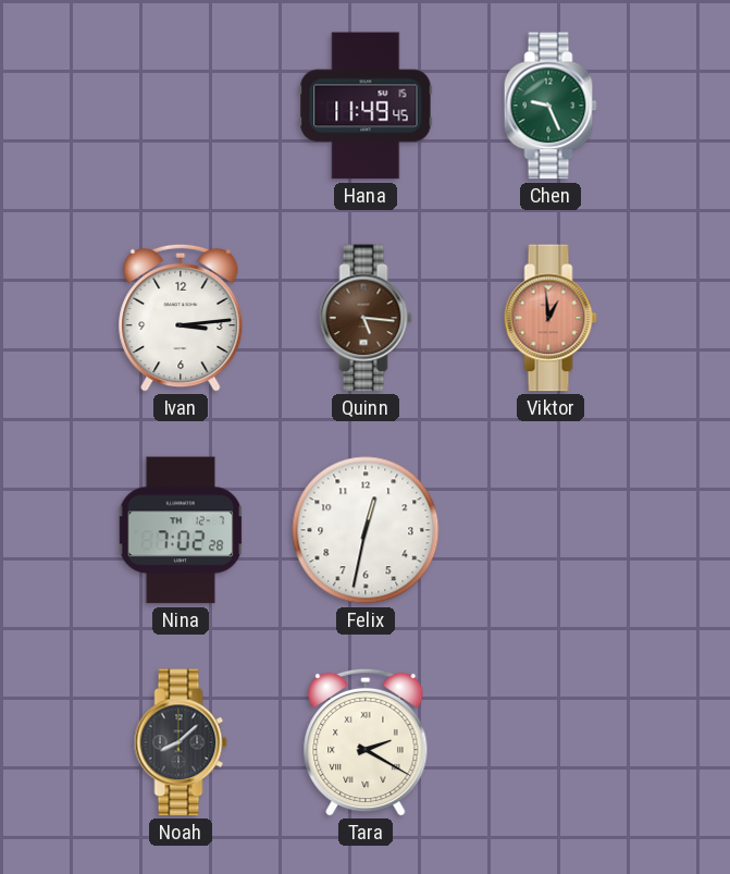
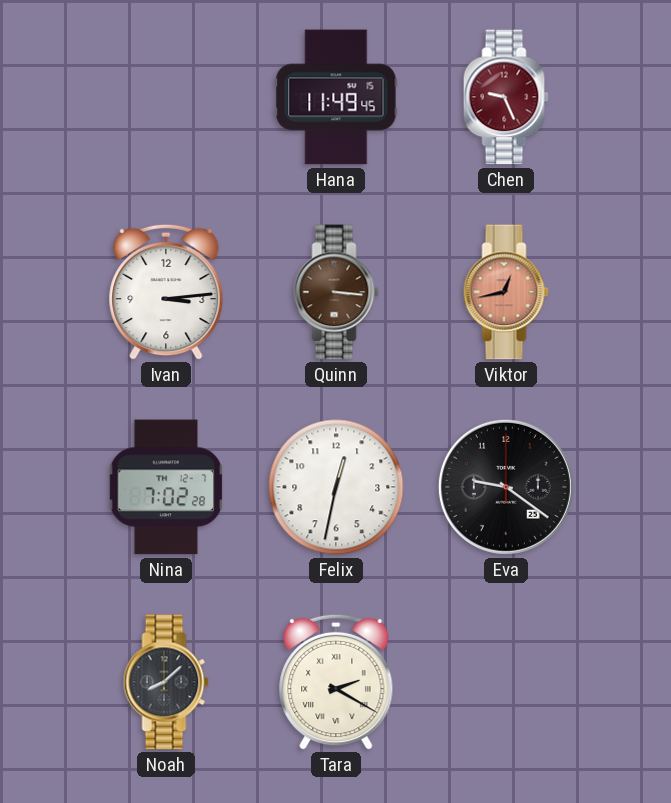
Chen dial: green -> burgundy
Quinn: 5:16 -> 3:16
Viktor: 12:59 -> 12:43
Eva: none -> 9:21
